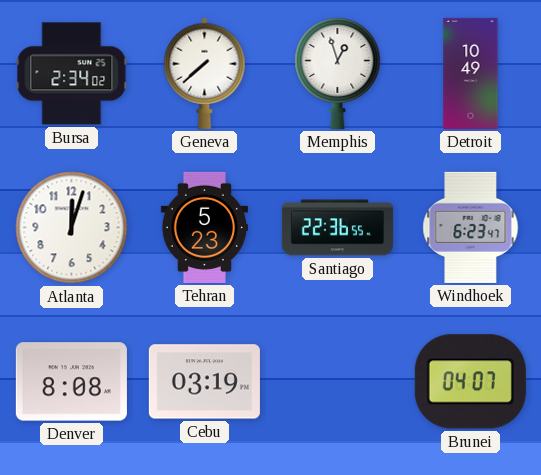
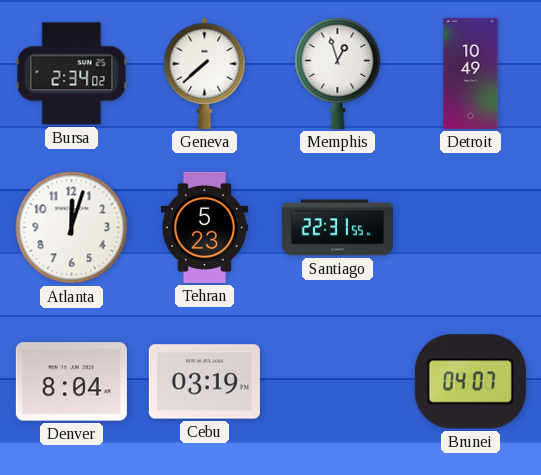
Santiago: 22:36 -> 22:31
Windhoek: 6:23 -> none
Denver: 8:08 -> 8:04
